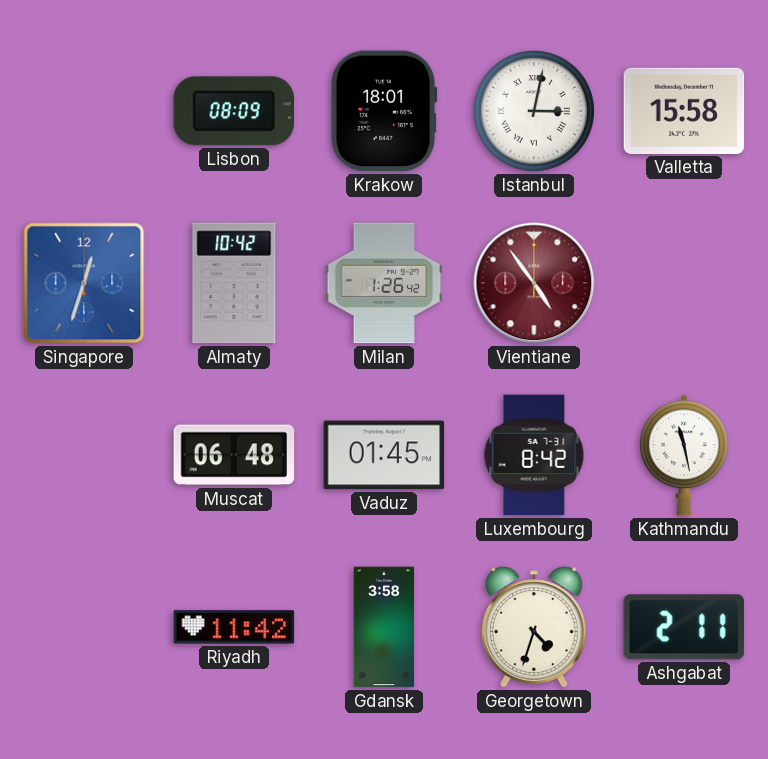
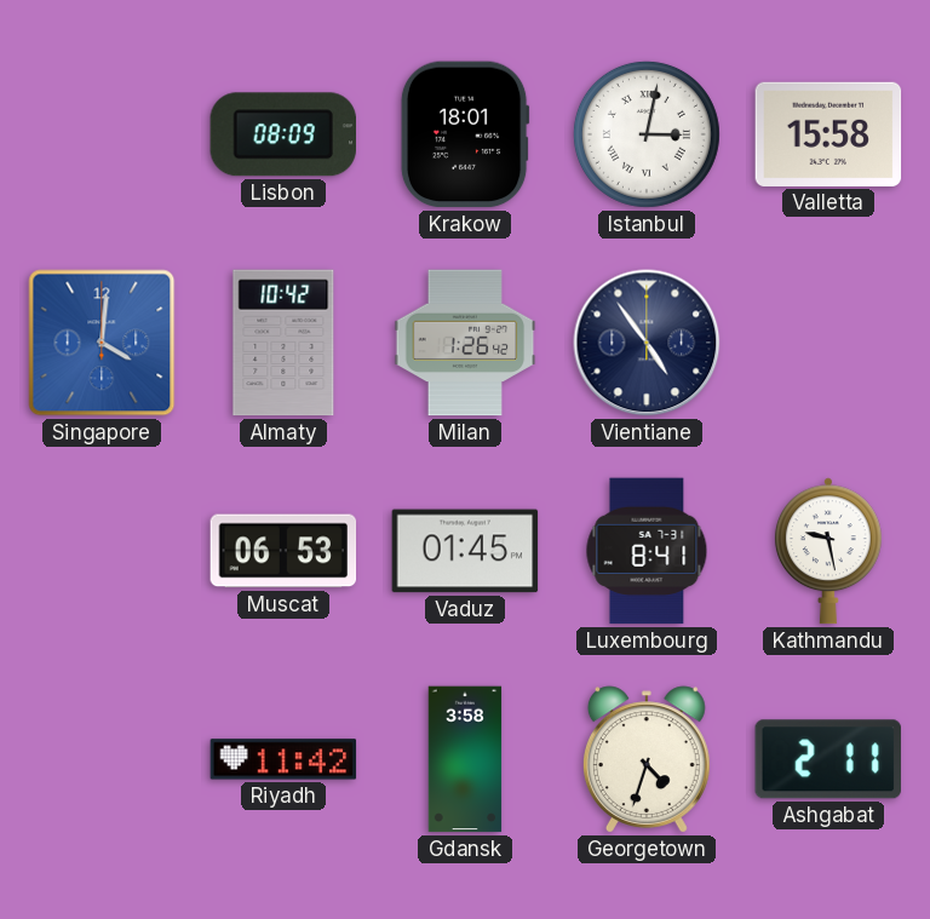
Singapore: 12:33 -> 4:01
Vientiane dial: burgundy -> navy
Muscat: 06:48 -> 06:53
Luxembourg: 8:42 -> 8:41
Kathmandu: 11:28 -> 9:28
